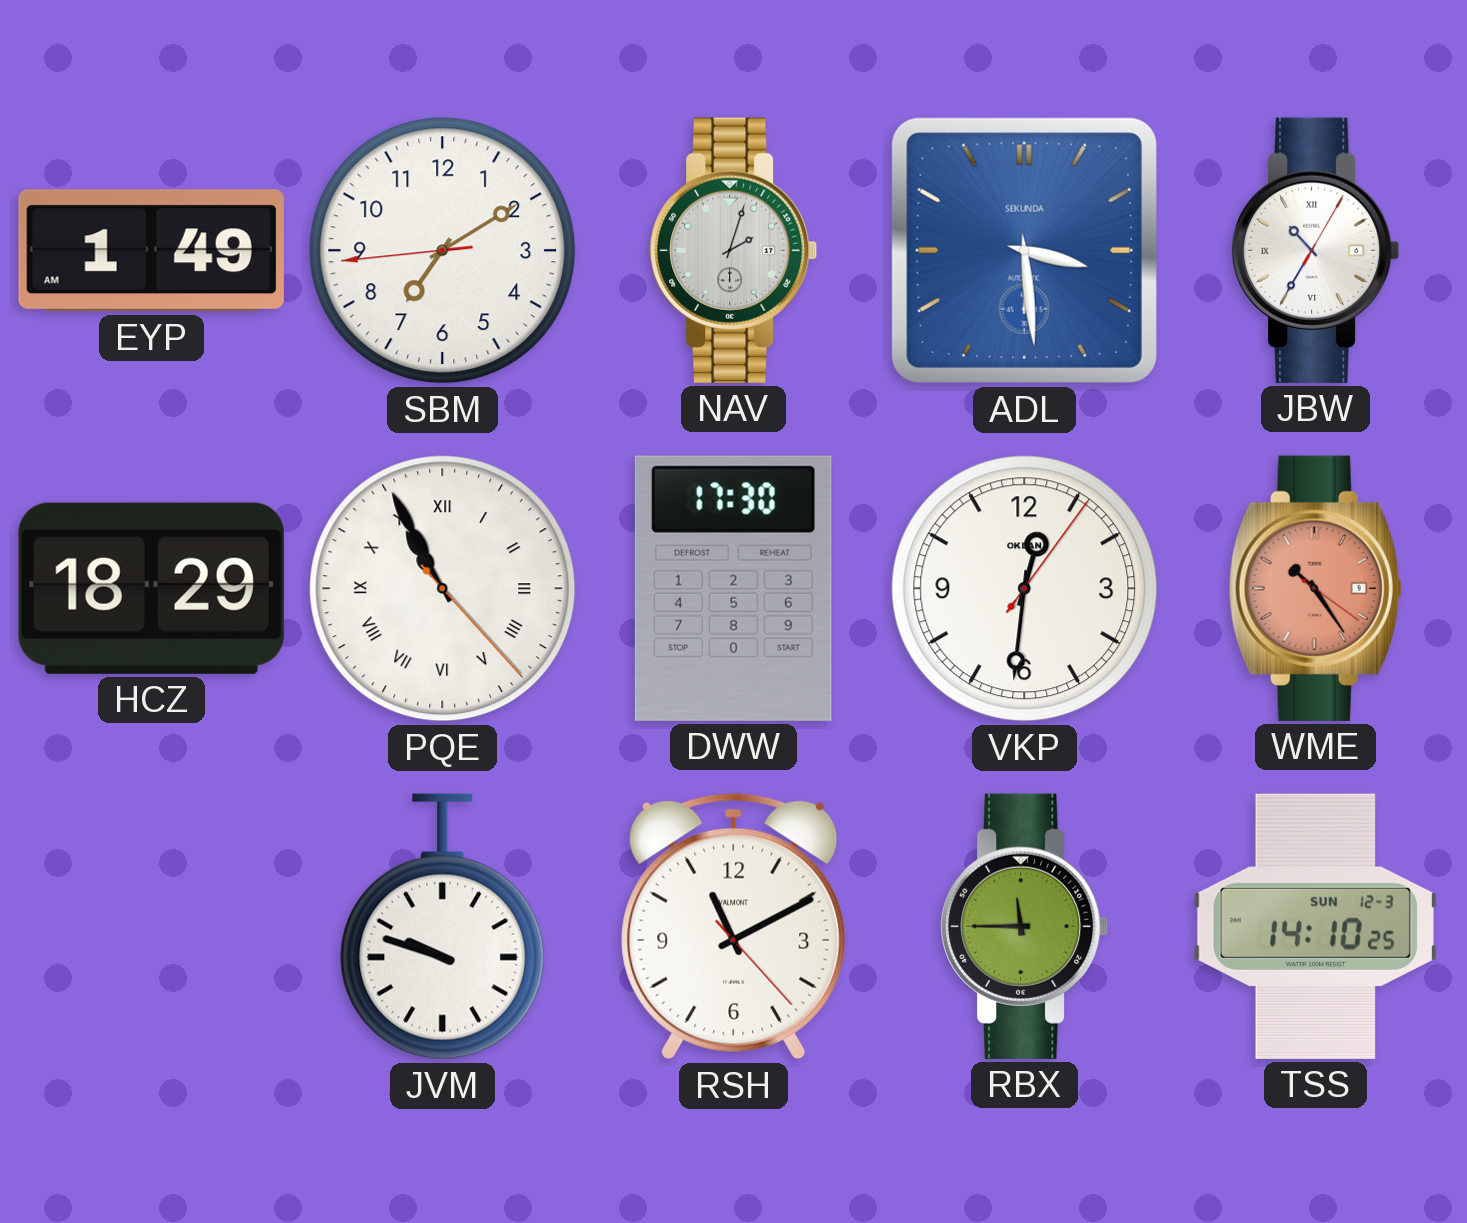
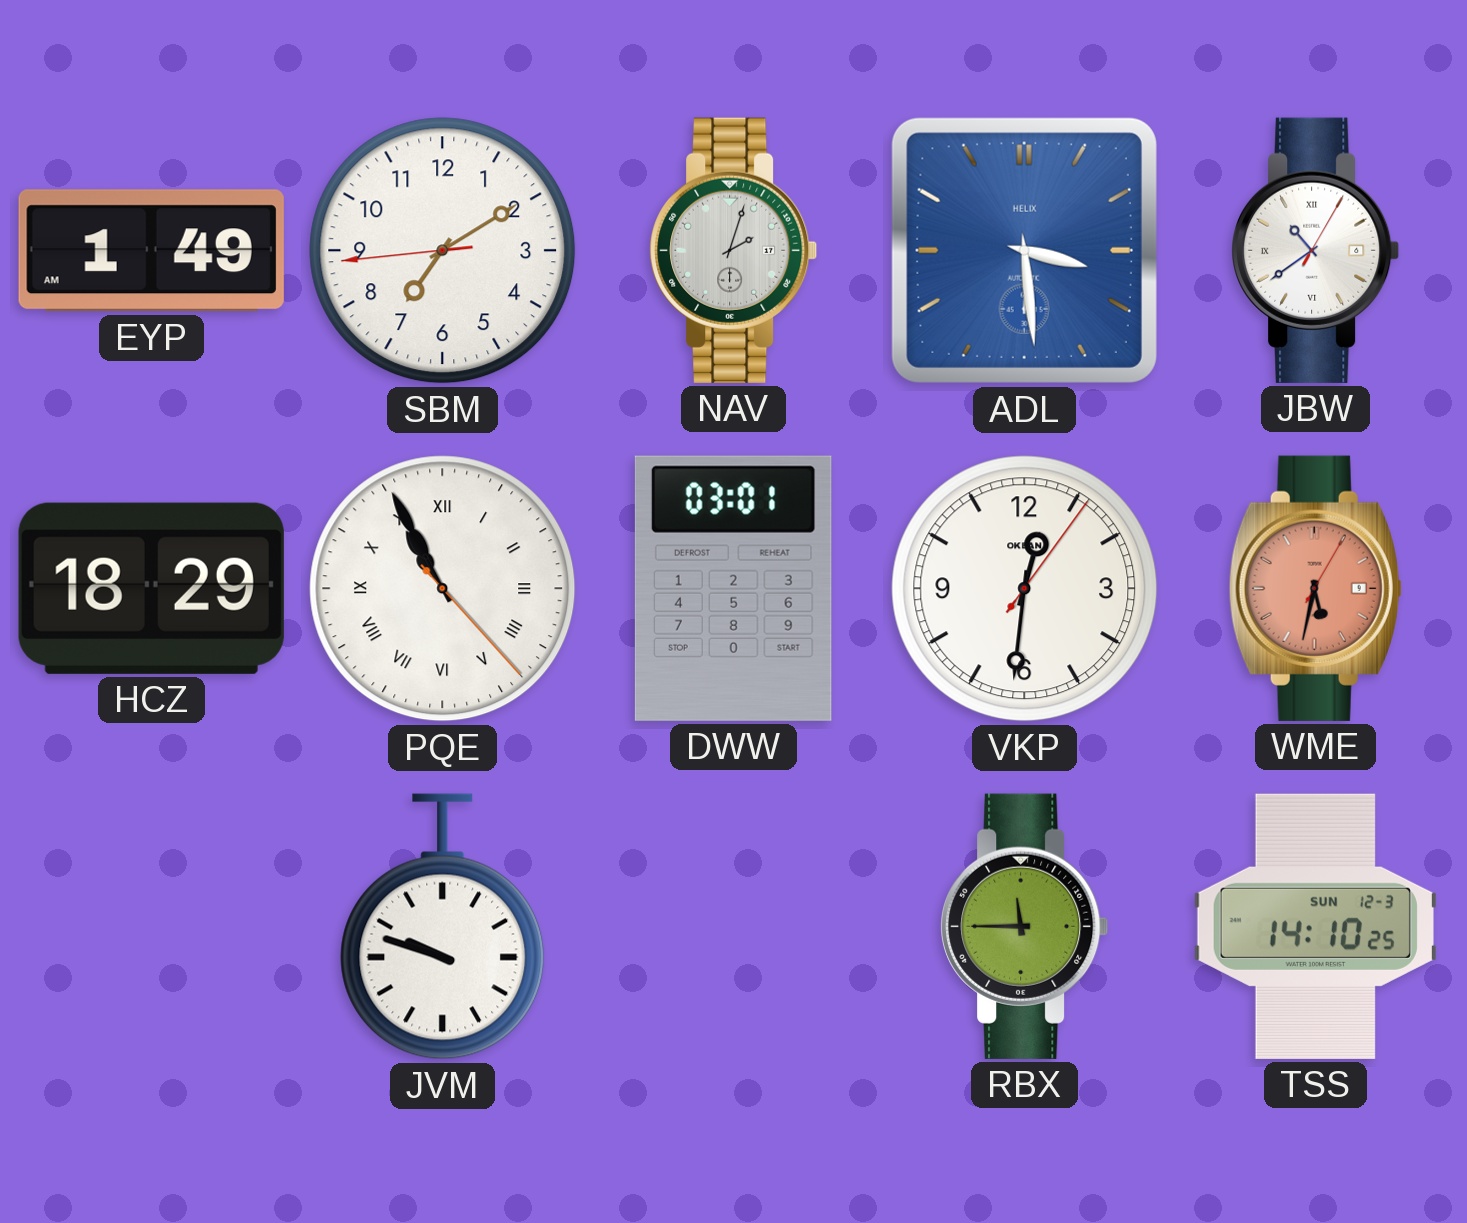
ADL brand: SEKUNDA -> HELIX
JBW: 10:35 -> 10:39
DWW: 17:30 -> 03:01
WME: 10:24 -> 5:32
RSH: 11:10 -> none
